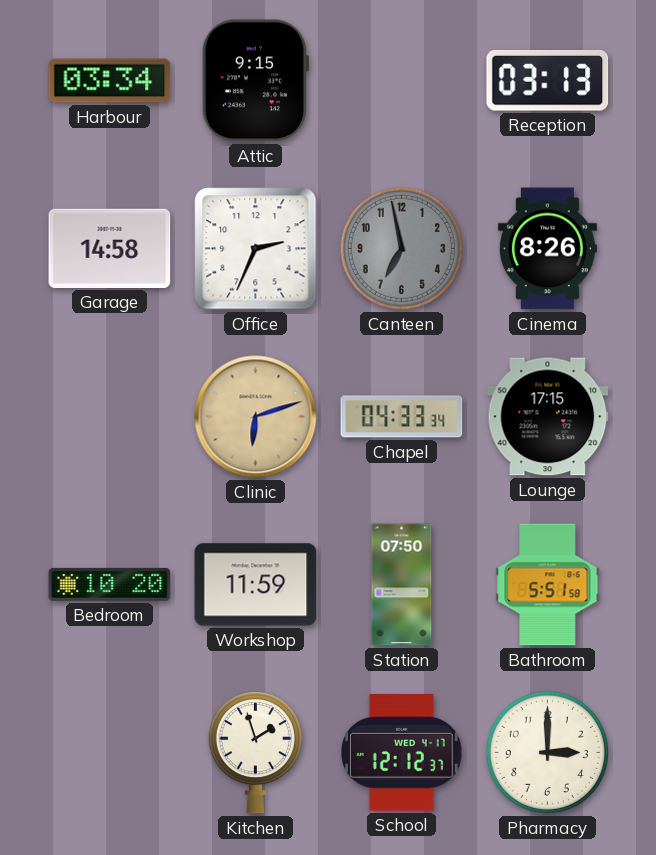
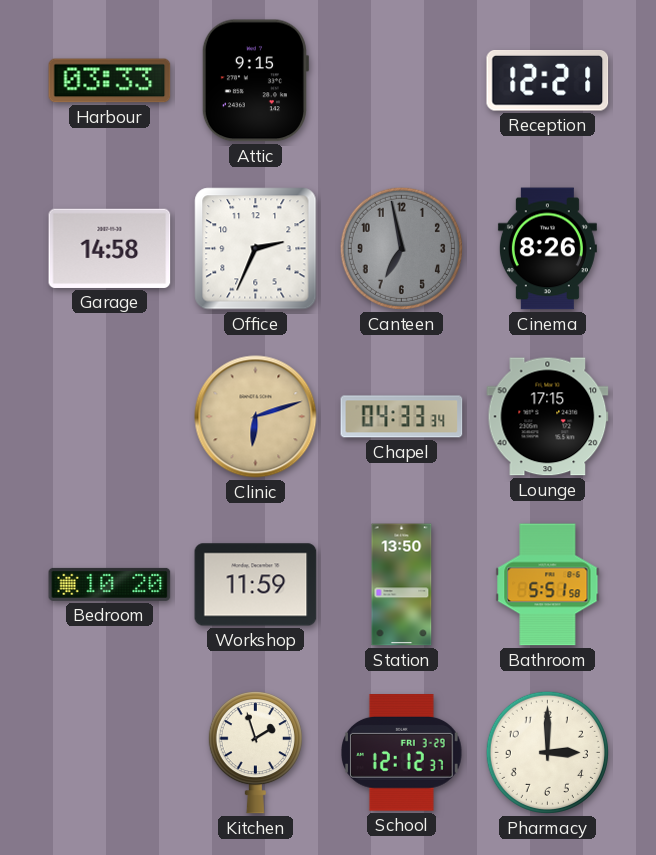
Harbour: 03:34 -> 03:33
Reception: 03:13 -> 12:21
Station: 07:50 -> 13:50
School date: WED 4-17 -> FRI 3-29
